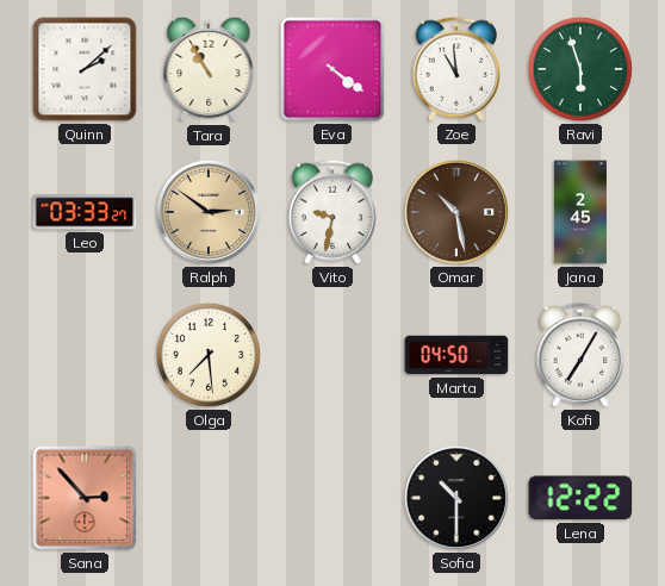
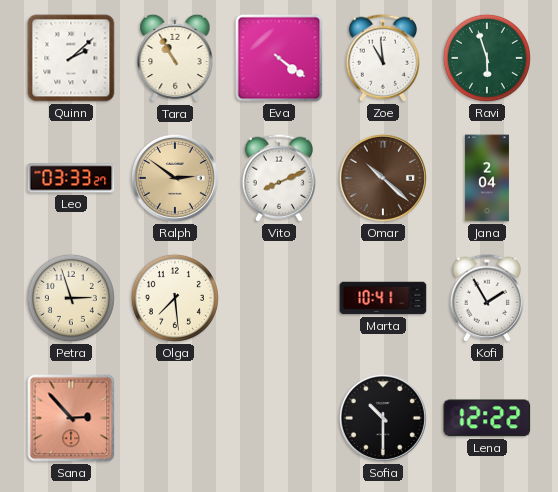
Vito: 9:32 -> 8:11
Omar: 10:28 -> 10:22
Jana: 2:45 -> 2:04
Petra: none -> 2:57
Marta: 04:50 -> 10:41
Kofi: 7:05 -> 1:55
